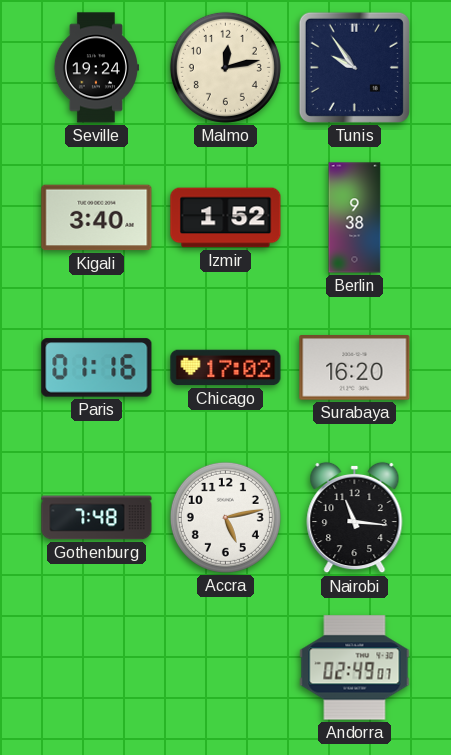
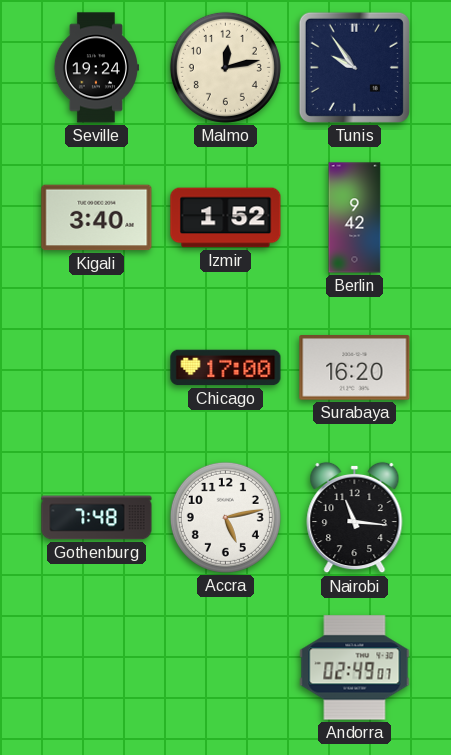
Berlin: 9:38 -> 9:42
Paris: 01:16 -> none
Chicago: 17:02 -> 17:00
